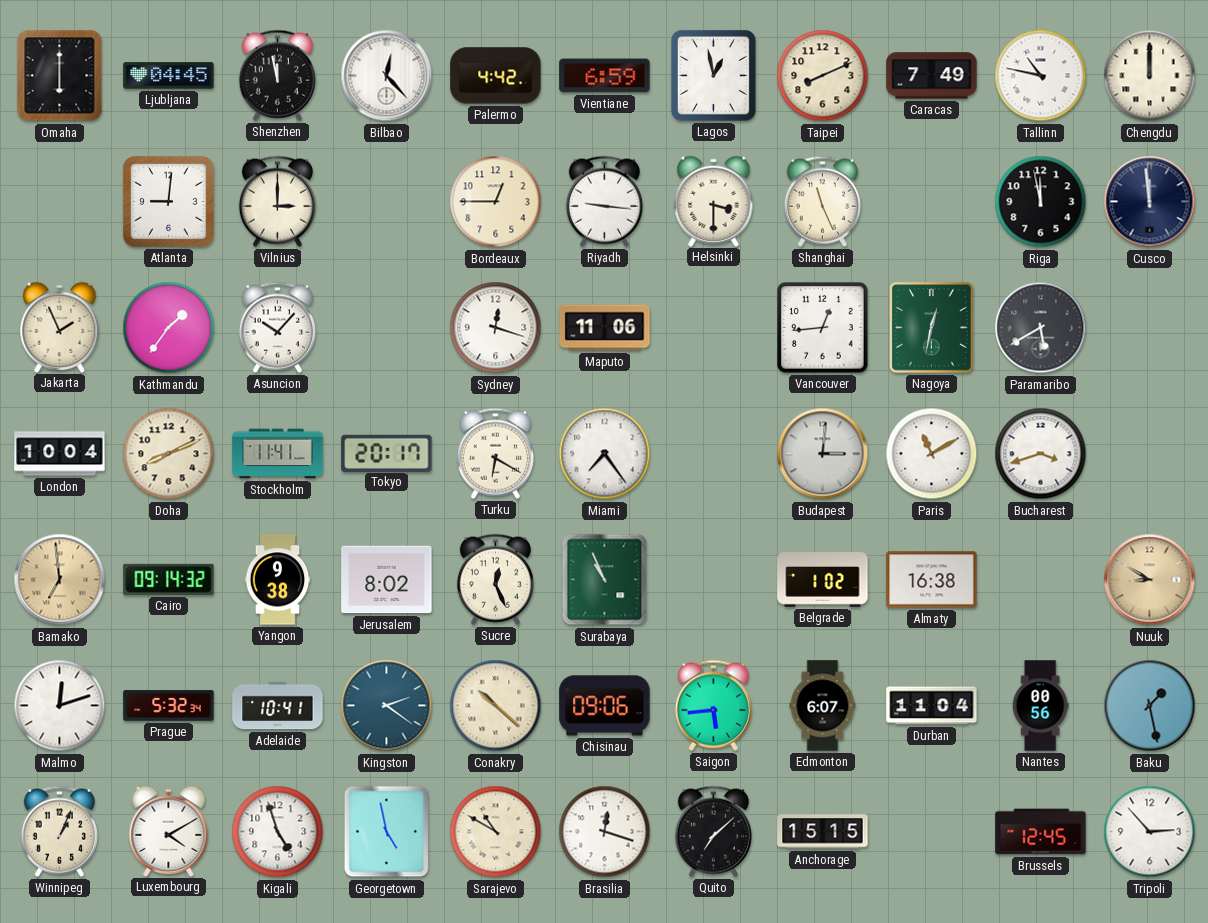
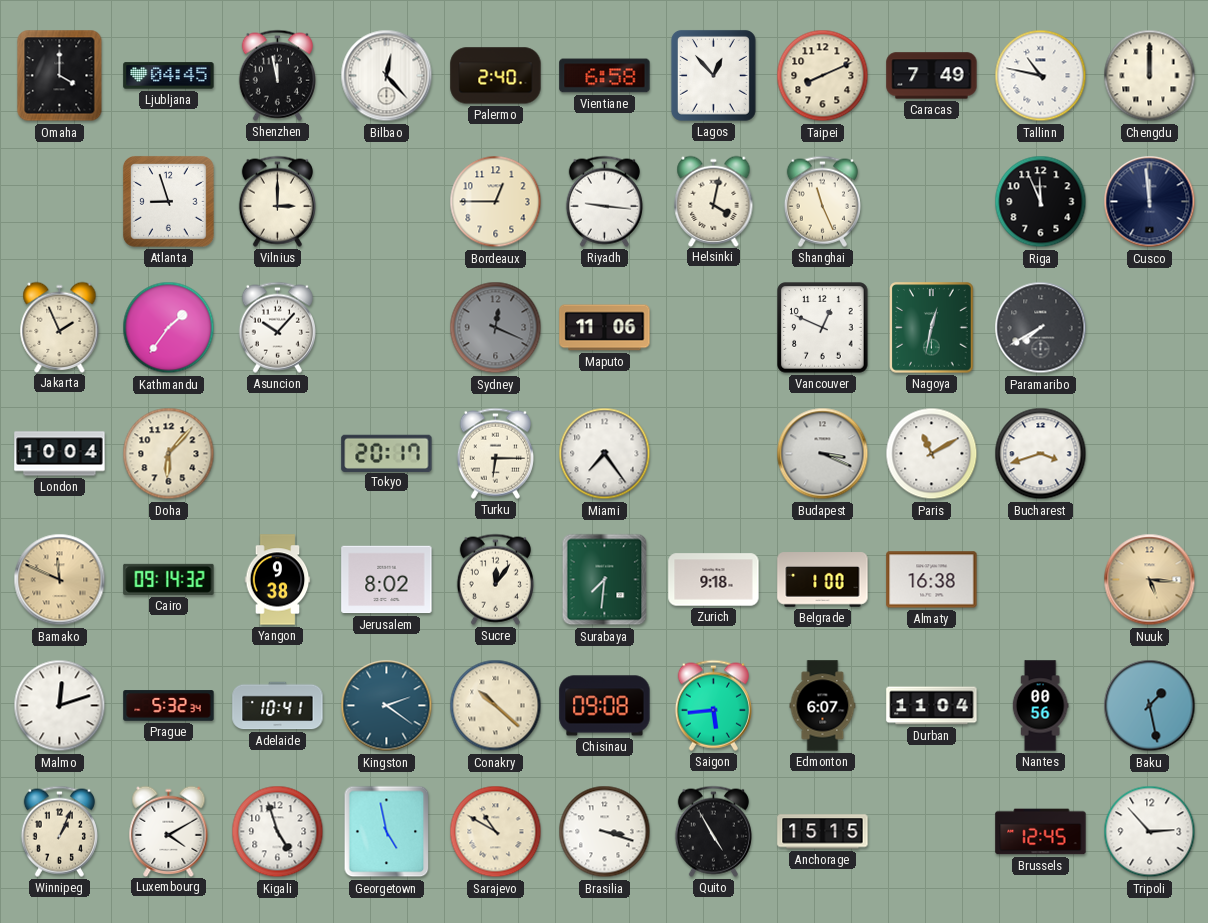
Omaha: 6:00 -> 4:00
Palermo: 4:42 -> 2:40
Vientiane: 6:59 -> 6:58
Lagos: 12:58 -> 12:53
Atlanta: 9:01 -> 8:57
Helsinki: 3:30 -> 4:02
Riga: 11:58 -> 11:56
Sydney: 12:18 -> 12:19
Sydney dial: white -> grey
Vancouver: 12:44 -> 12:49
Paramaribo: 5:40 -> 7:40
Doha: 8:11 -> 6:07
Stockholm: 11:41 -> none
Turku: 6:20 -> 6:15
Budapest: 3:01 -> 3:19
Bamako: 6:59 -> 11:49
Sucre: 12:26 -> 12:06
Surabaya: 10:56 -> 7:31
Zurich: none -> 9:18
Belgrade: 1:02 -> 1:00
Nuuk: 8:50 -> 5:16
Chisinau: 09:06 -> 09:08
Brasilia: 12:18 -> 3:18
Quito: 7:08 -> 4:55
